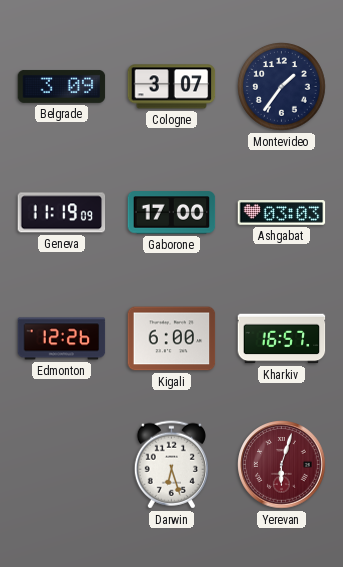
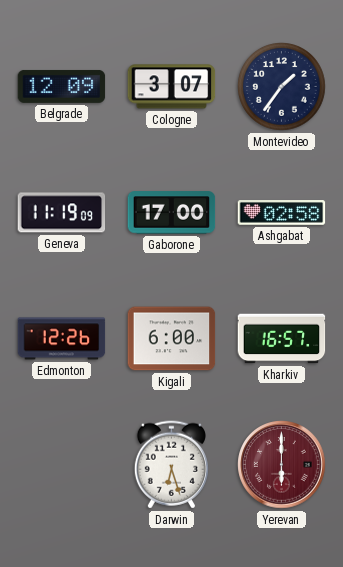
Belgrade: 3:09 -> 12:09
Ashgabat: 03:03 -> 02:58
Yerevan: 6:03 -> 6:00
